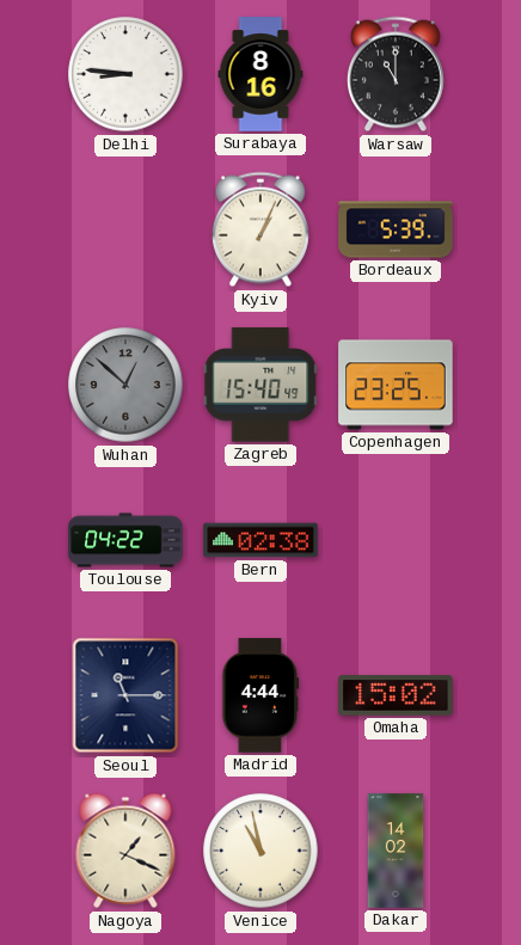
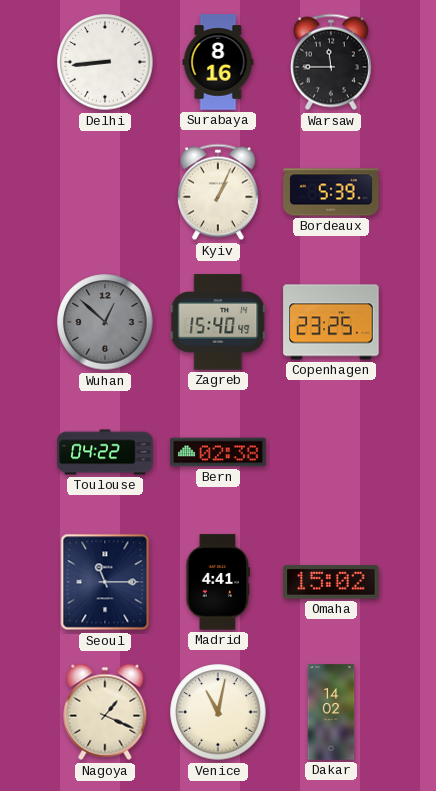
Delhi: 8:46 -> 8:44
Warsaw: 11:00 -> 11:45
Madrid: 4:44 -> 4:41
Venice: 10:58 -> 11:02
